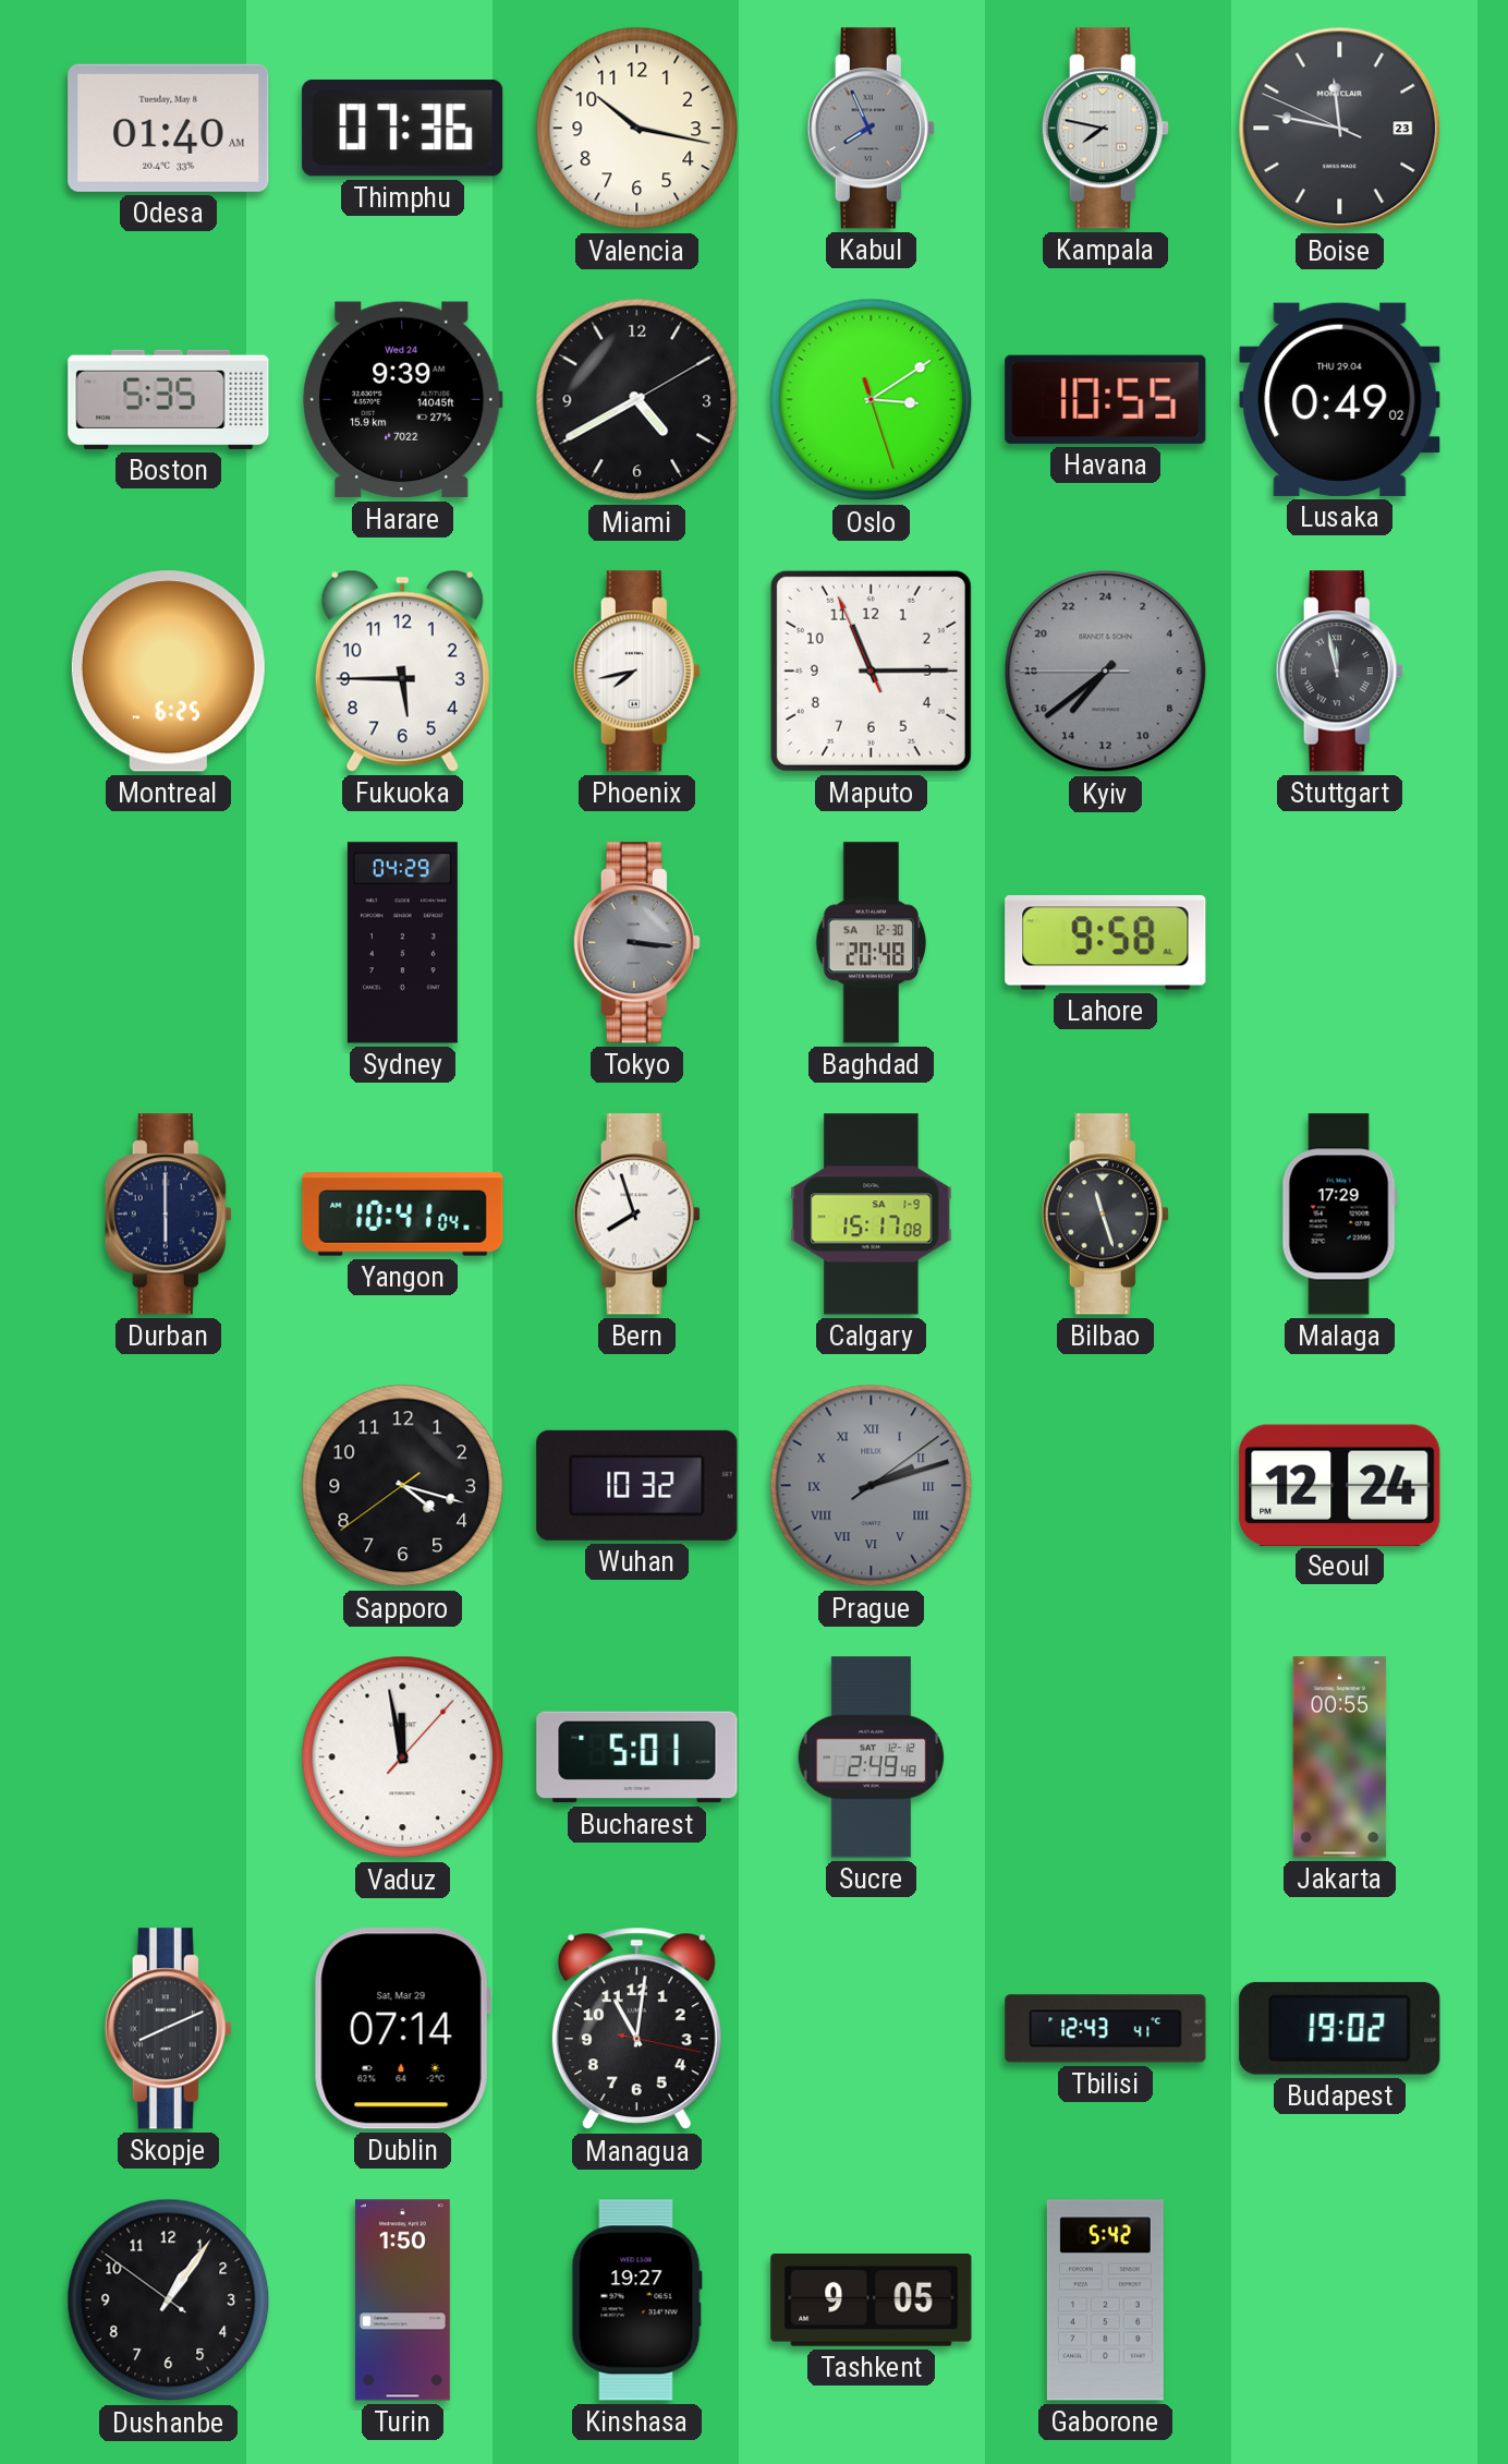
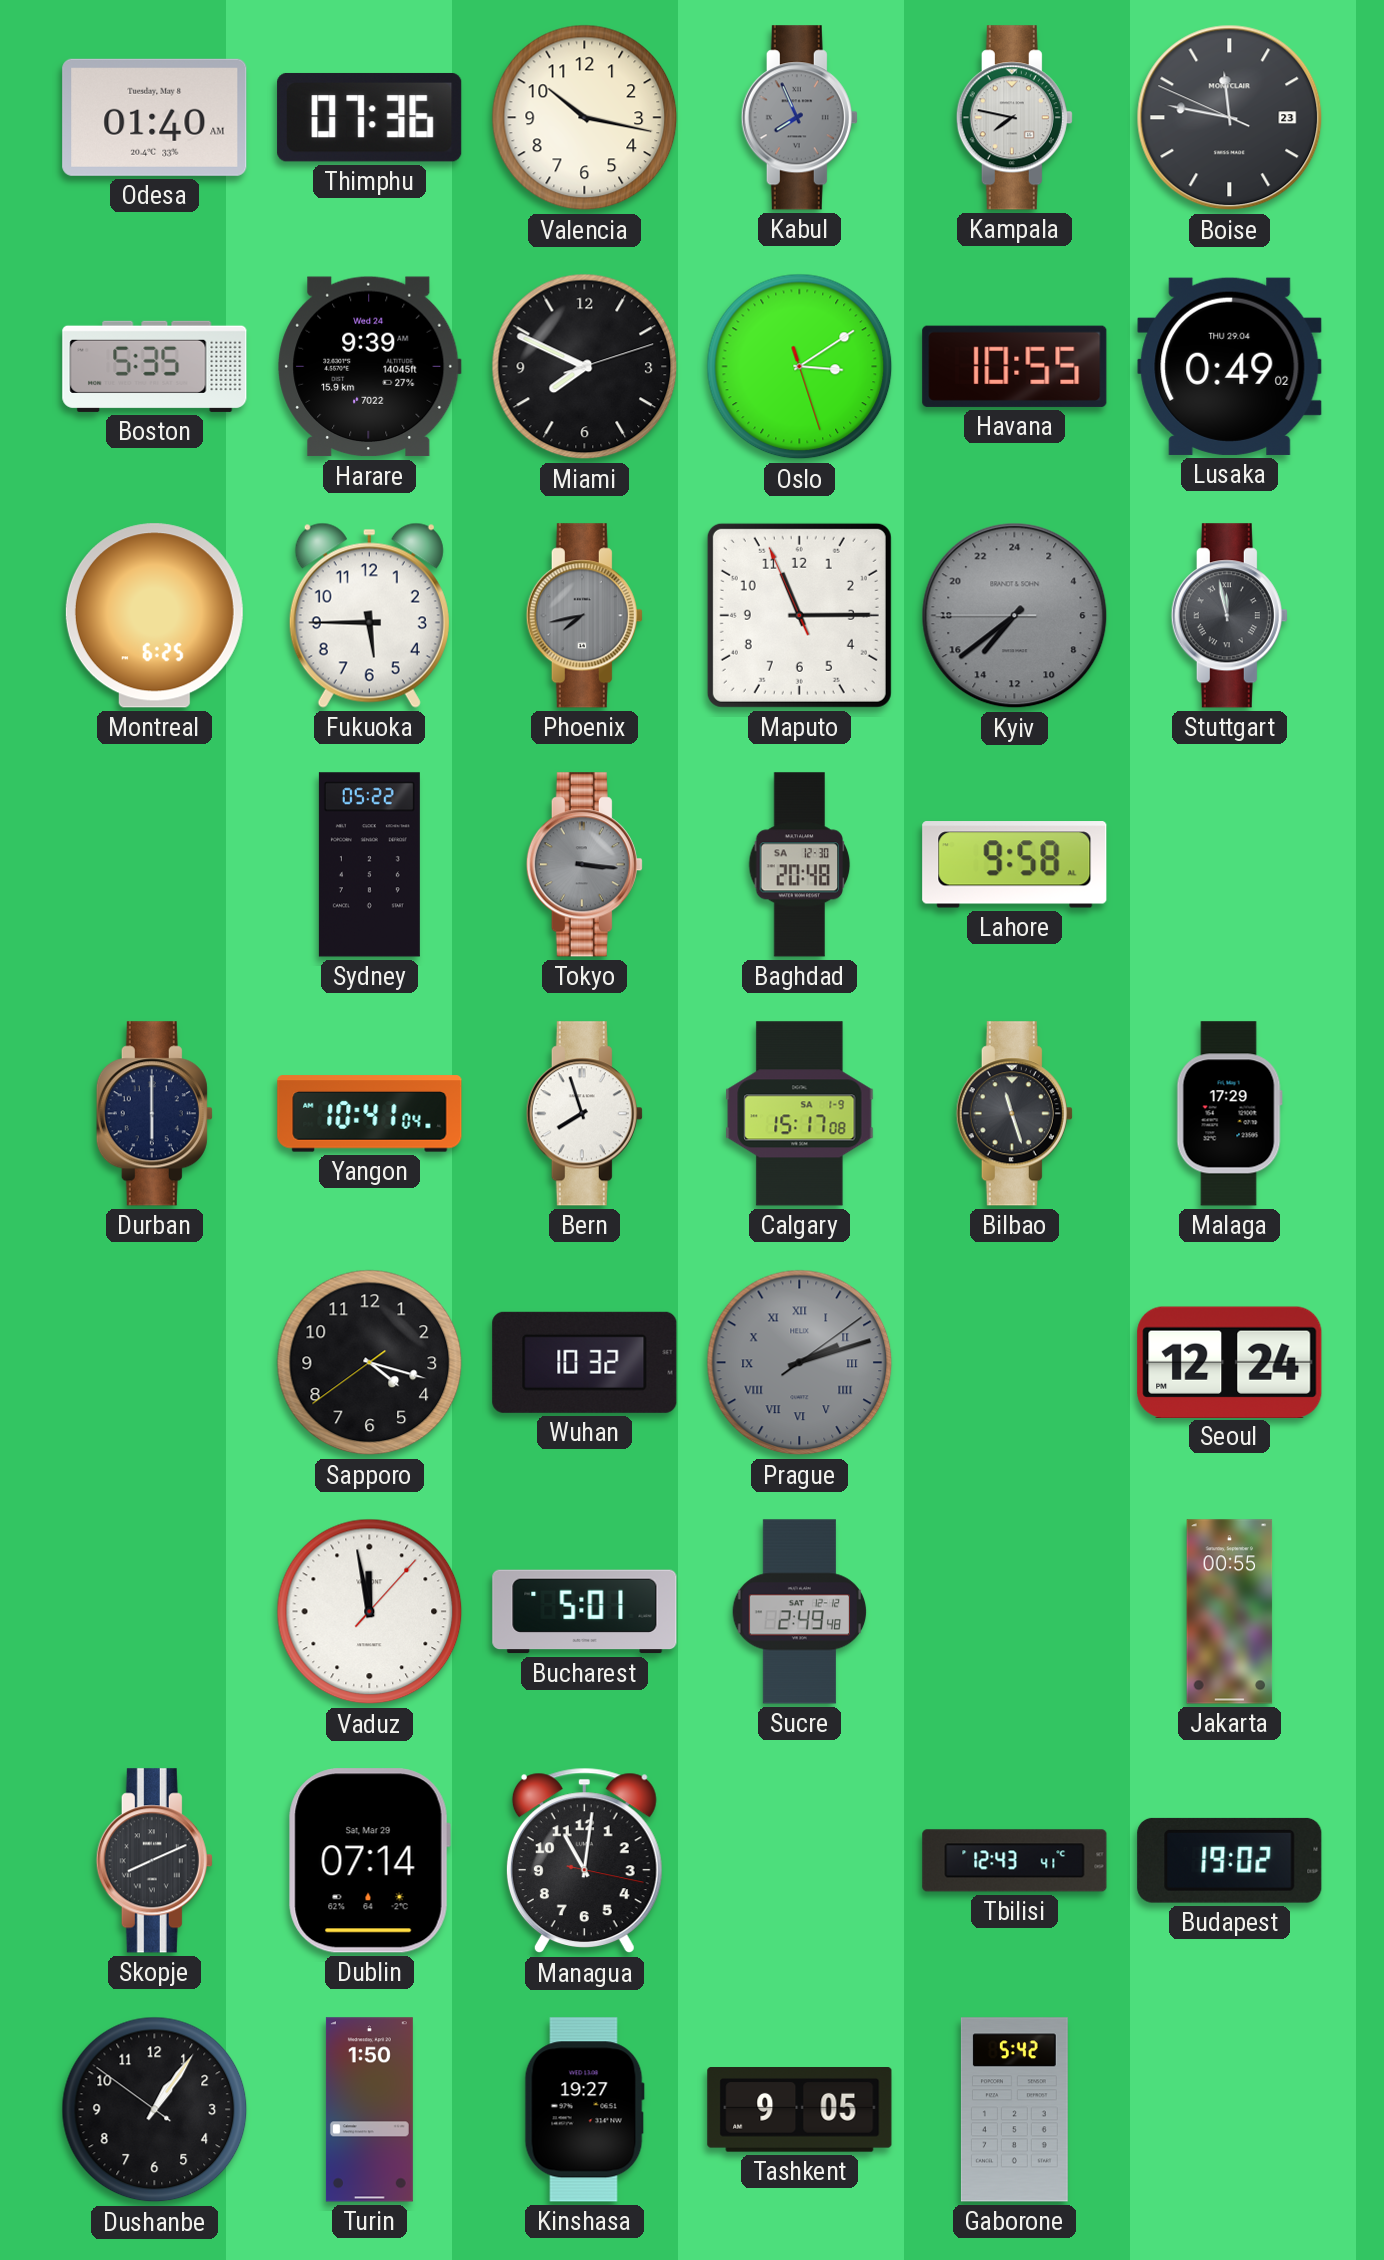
Miami: 4:40 -> 7:49
Phoenix dial: white -> grey
Sydney: 04:29 -> 05:22
